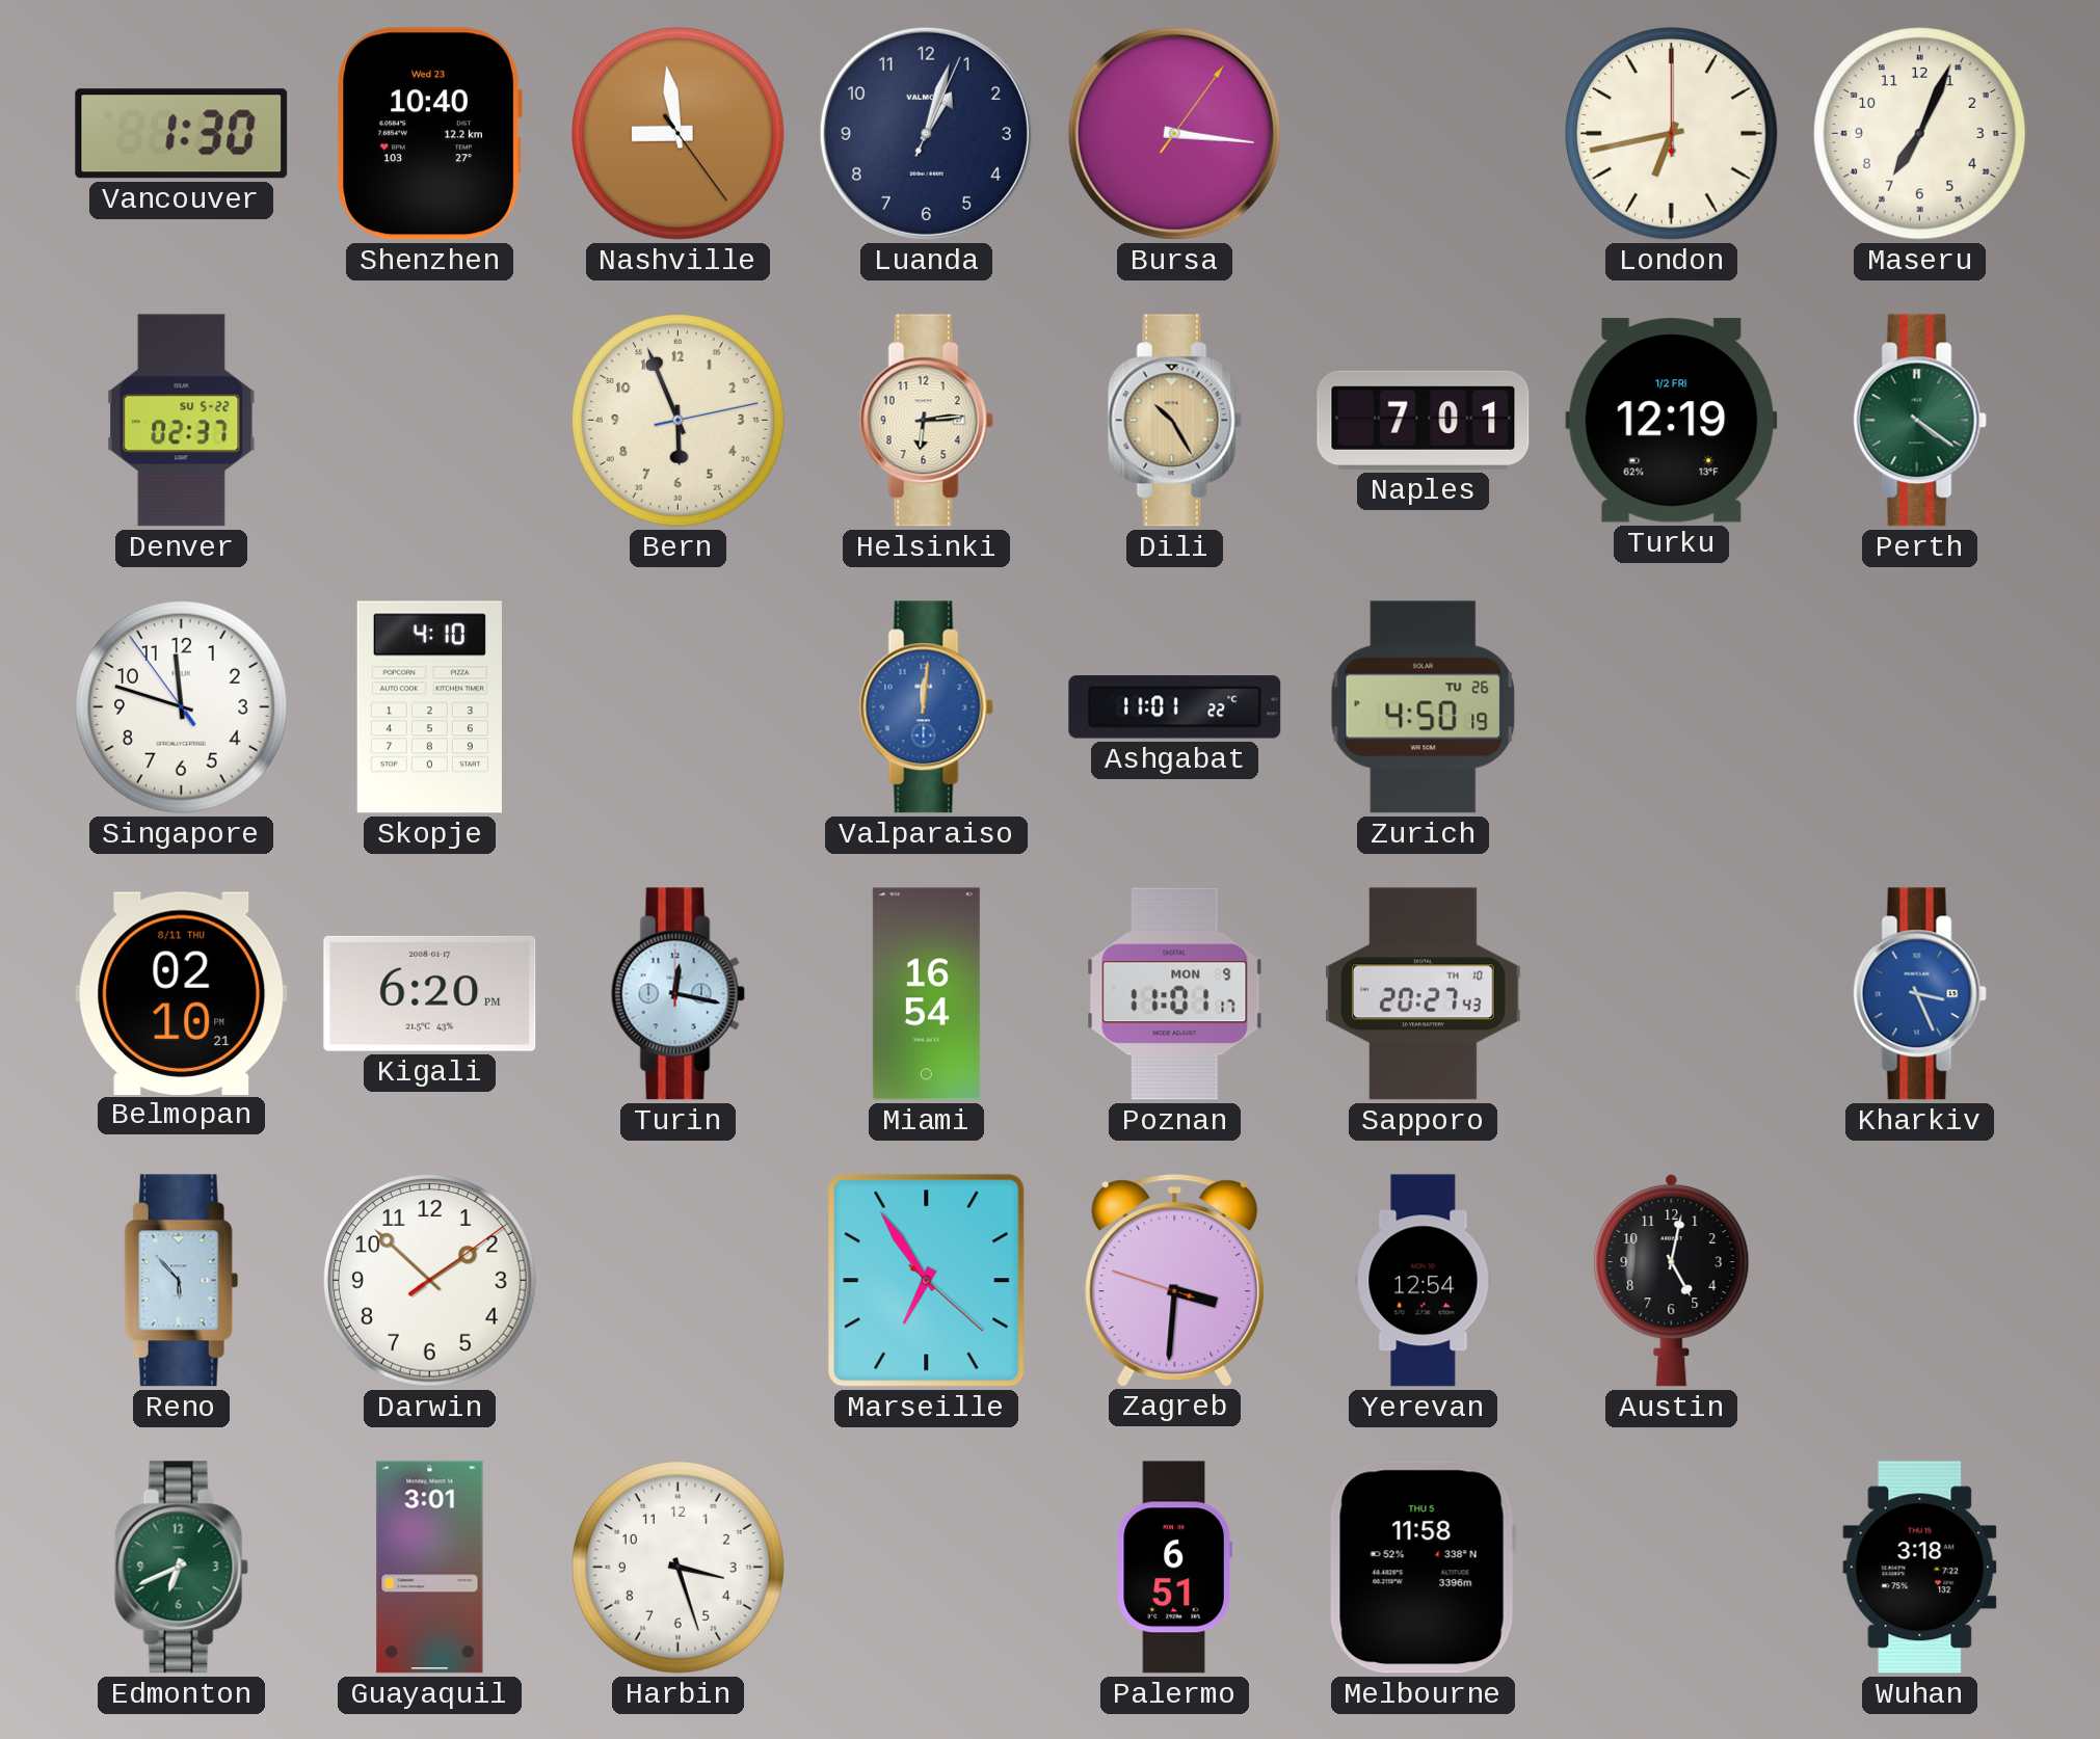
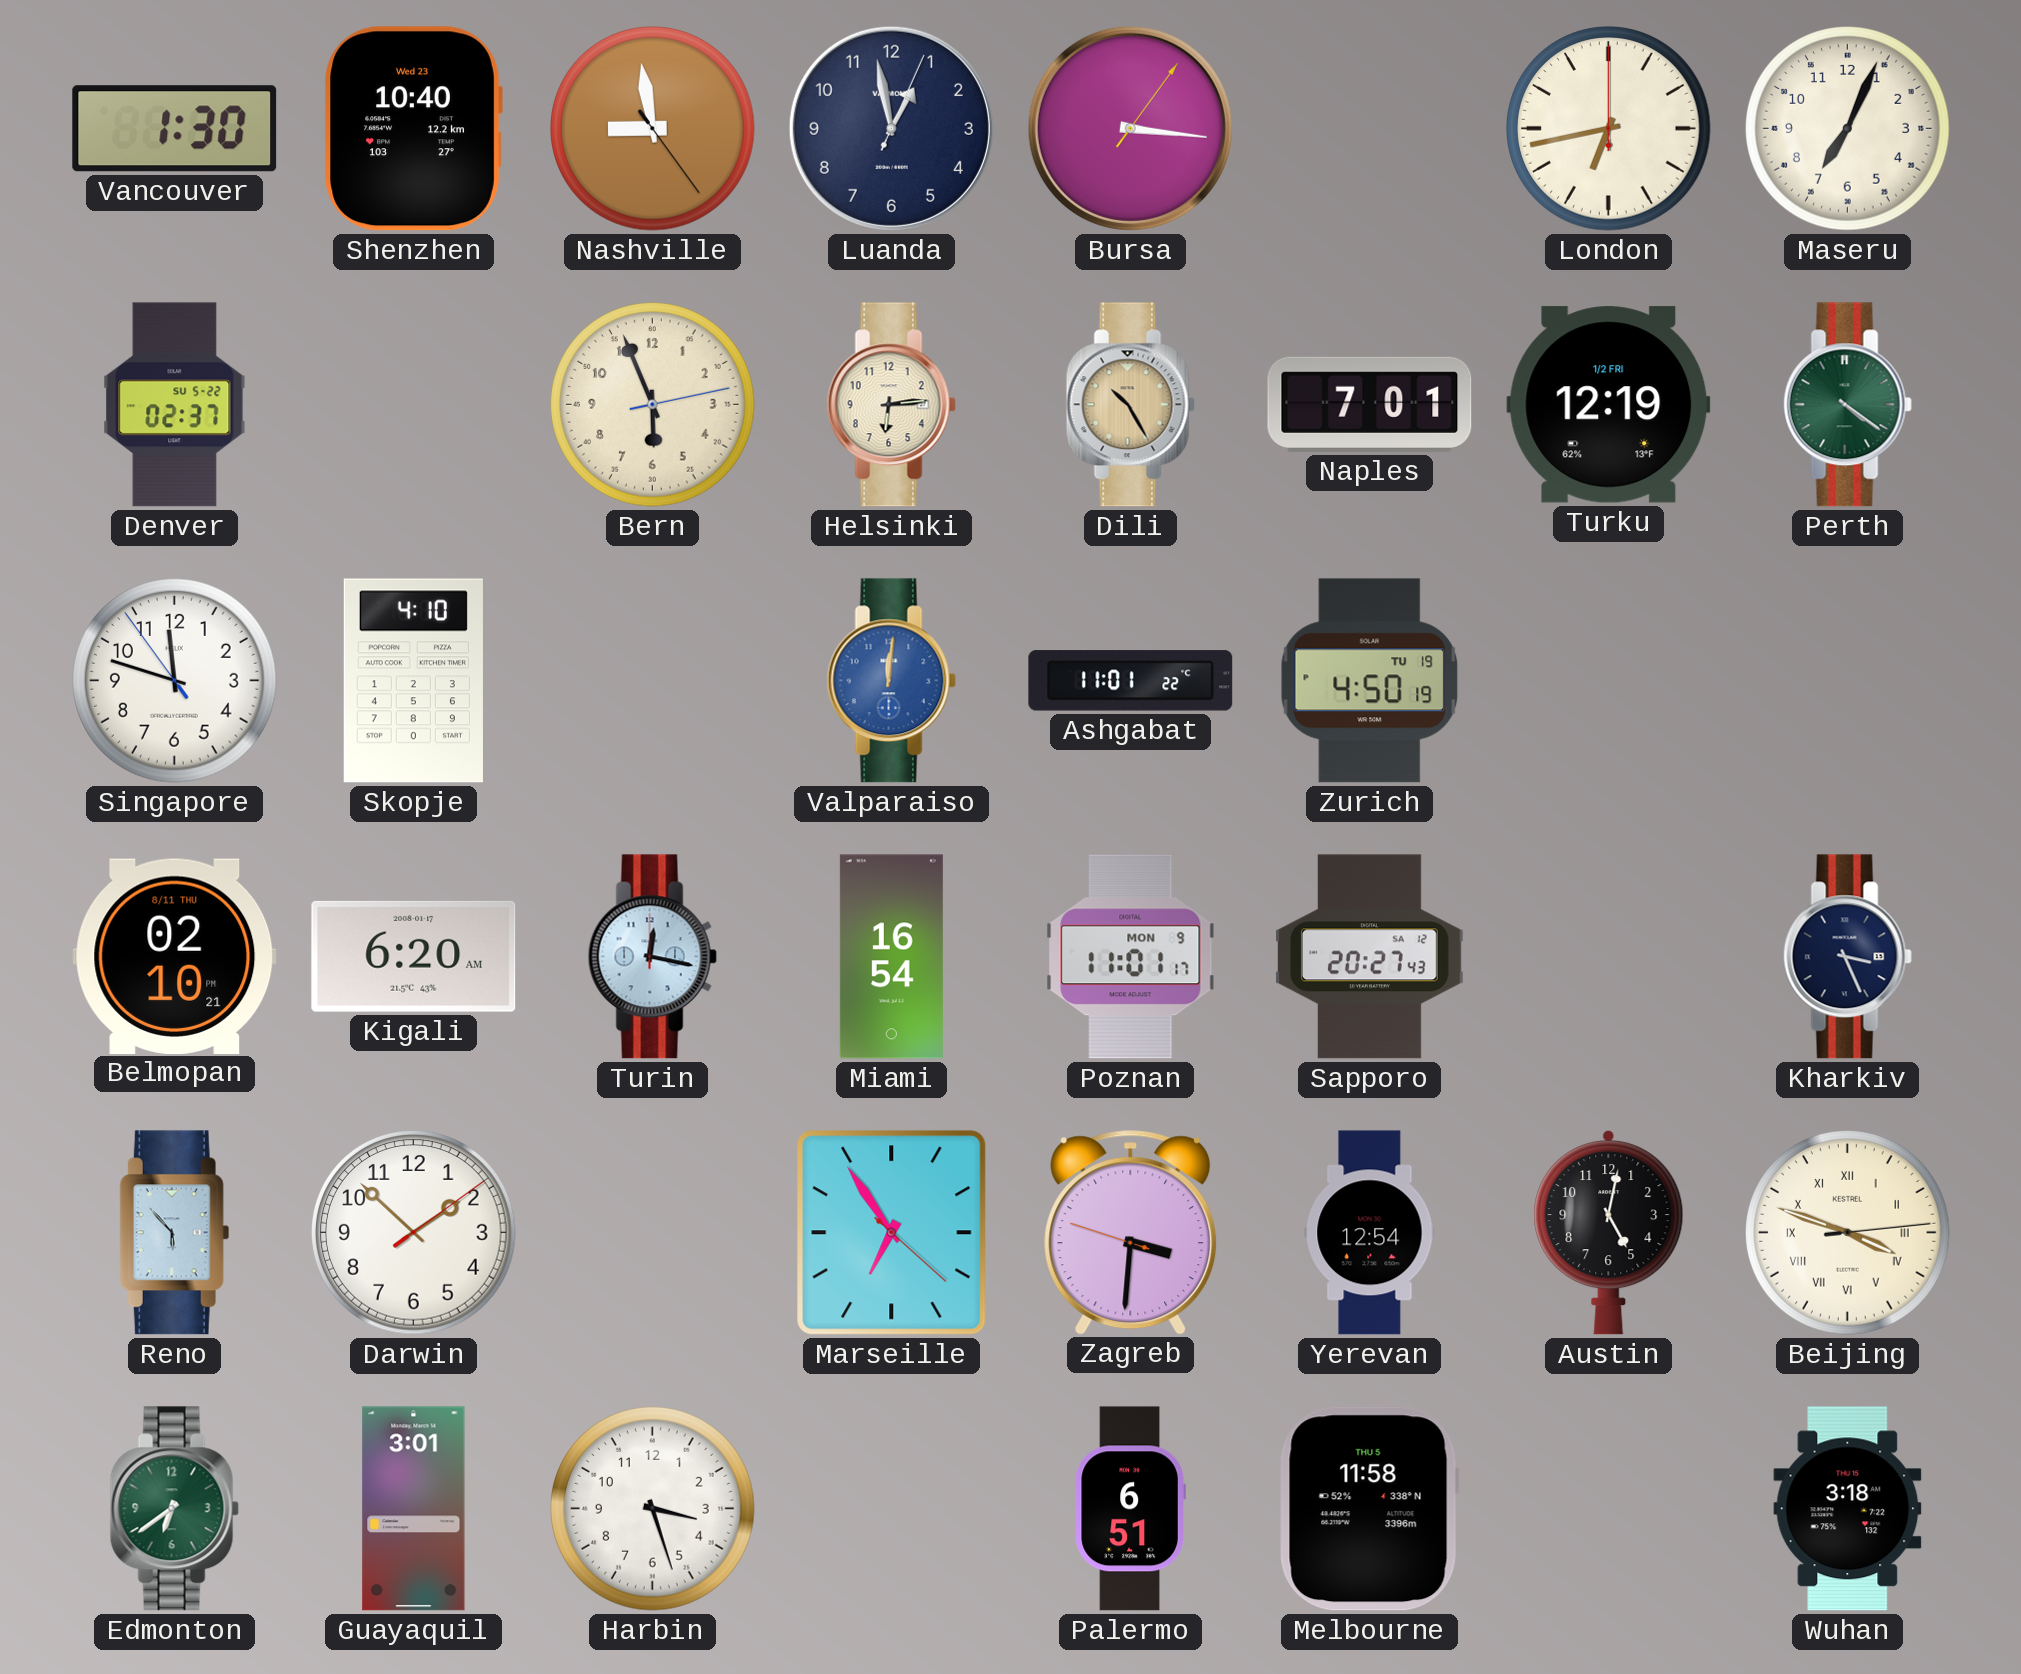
Luanda: 1:03 -> 12:58
Zurich date: TU 26 -> TU 19
Kigali: 6:20 PM -> 6:20 AM
Sapporo date: TH 10 -> SA 12
Kharkiv dial: blue -> navy
Beijing: none -> 3:48
Edmonton: 6:41 -> 6:39
